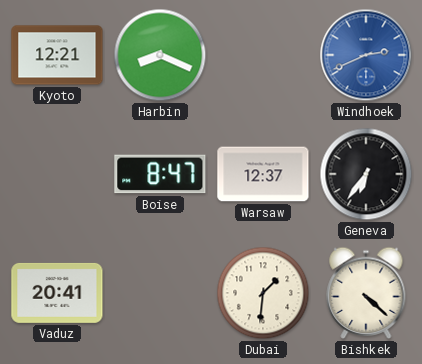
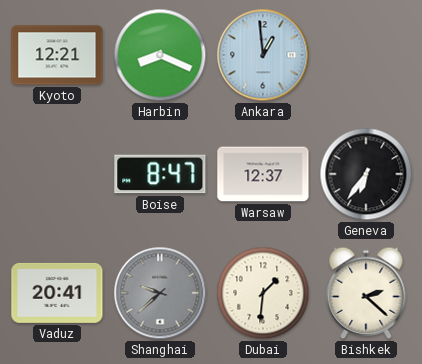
Ankara: none -> 12:59
Windhoek: 2:41 -> none
Shanghai: none -> 9:38
Bishkek: 4:22 -> 2:22
